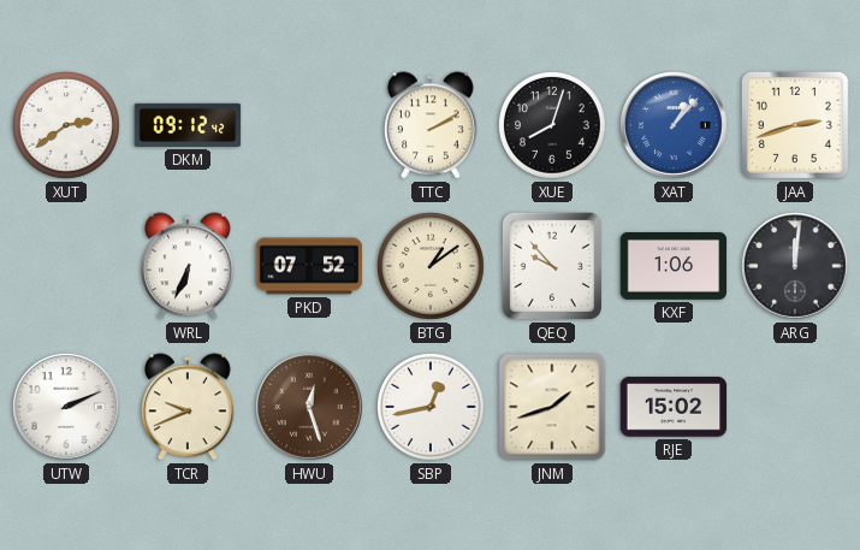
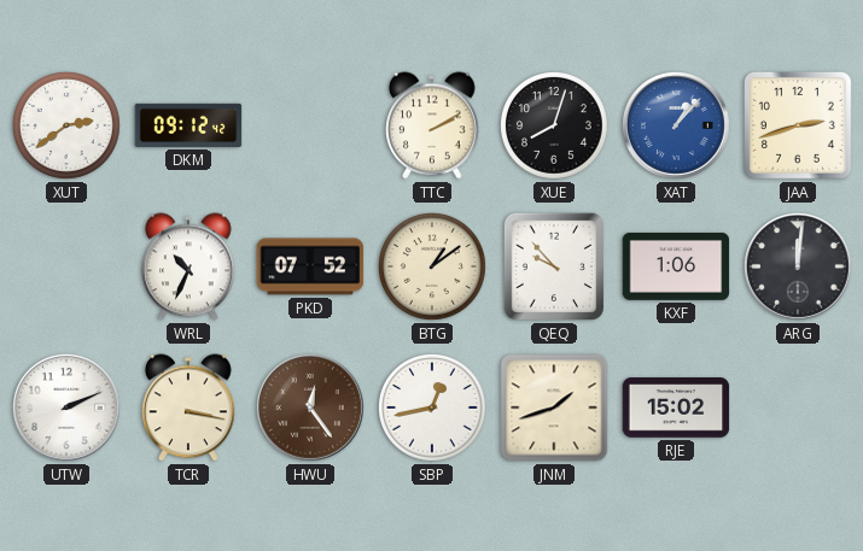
WRL: 6:34 -> 10:34
TCR: 9:41 -> 3:17
HWU: 12:27 -> 12:24
